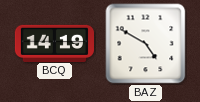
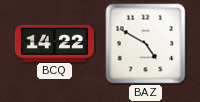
BCQ: 14:19 -> 14:22
